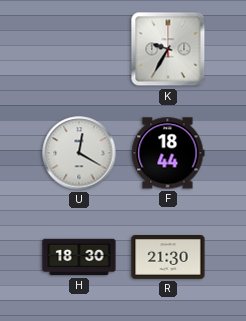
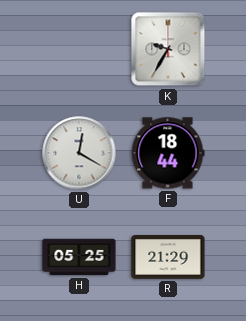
H: 18:30 -> 05:25
R: 21:30 -> 21:29
